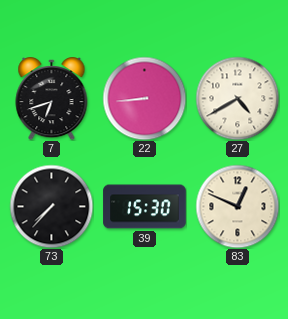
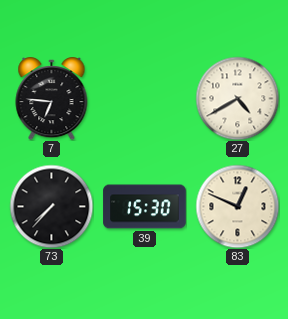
7: 6:42 -> 6:46
22: 8:44 -> none
